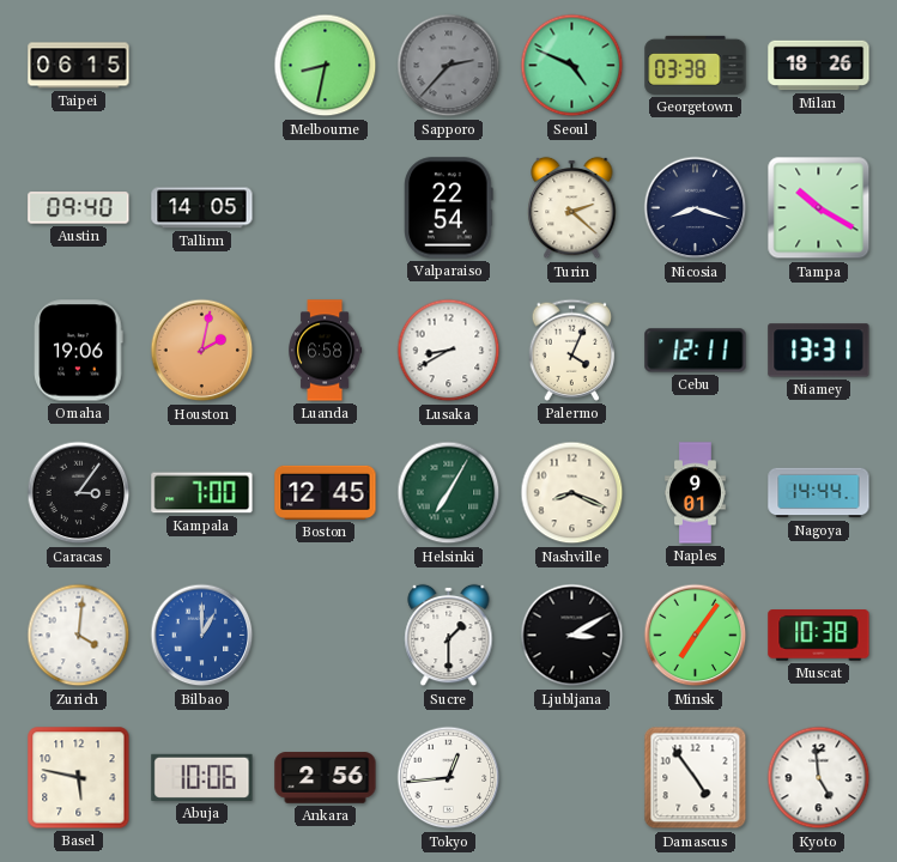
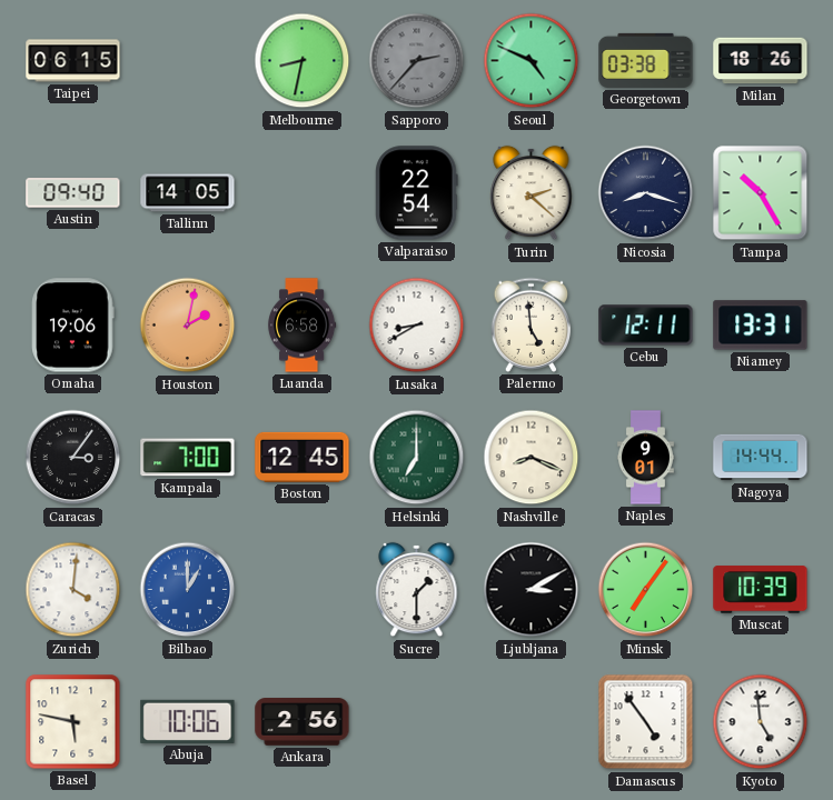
Tampa: 10:20 -> 10:25
Palermo: 4:04 -> 4:59
Helsinki: 7:05 -> 7:00
Muscat: 10:38 -> 10:39
Tokyo: 12:44 -> none
